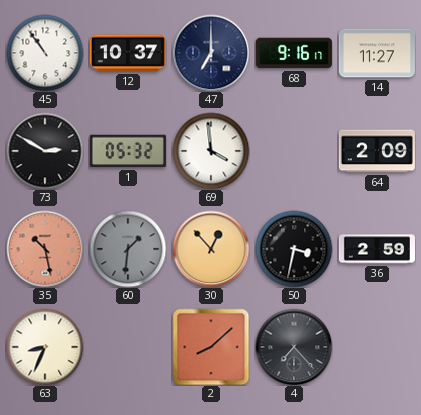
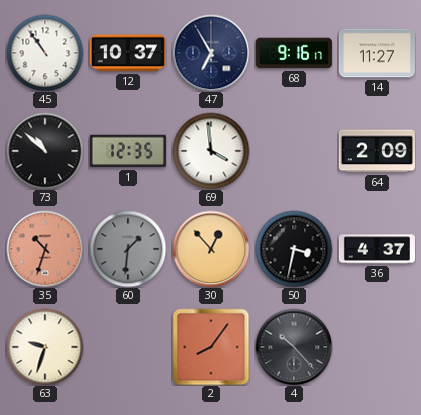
47: 7:00 -> 6:55
73: 2:50 -> 10:52
1: 05:32 -> 12:35
35: 10:28 -> 10:33
36: 2:59 -> 4:37
63: 8:34 -> 9:33
2: 8:08 -> 8:06
4: 7:23 -> 10:23
